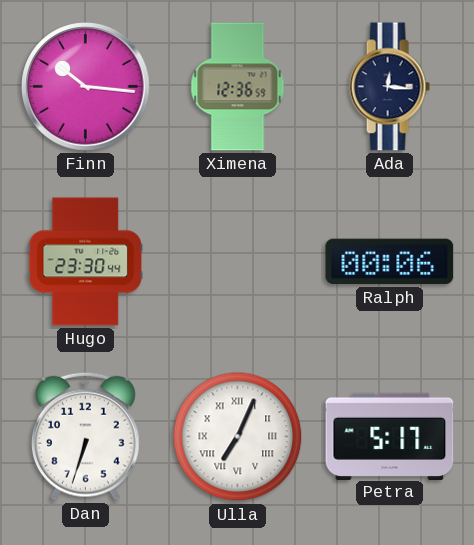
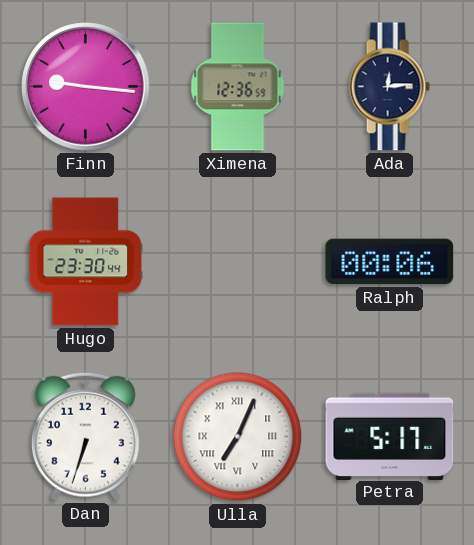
Finn: 10:16 -> 9:16
Ada: 12:16 -> 12:14
